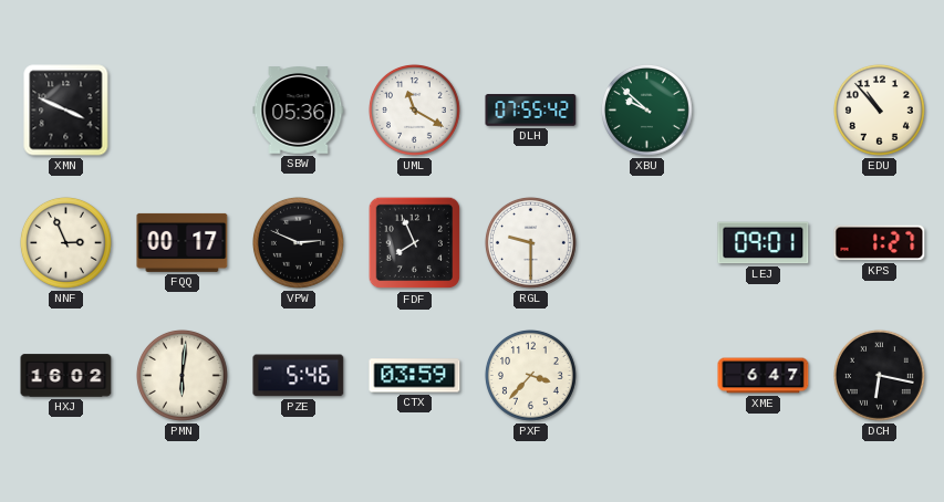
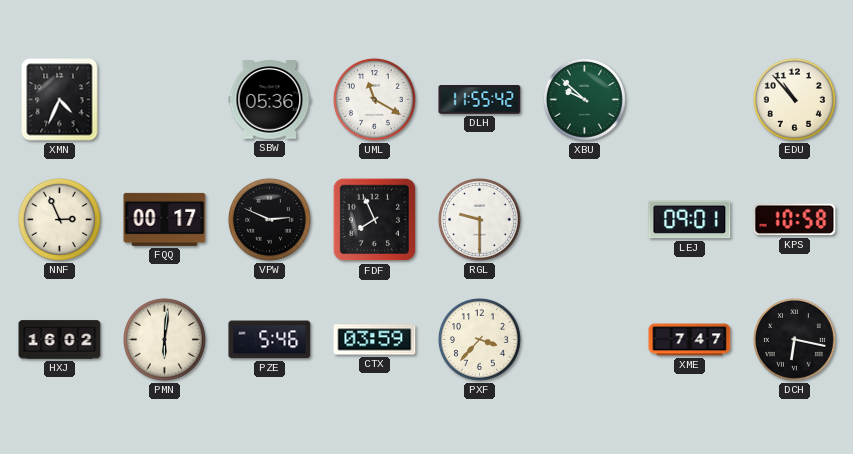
XMN: 3:49 -> 4:34
DLH: 07:55 -> 11:55
KPS: 1:27 -> 10:58
XME: 6:47 -> 7:47
